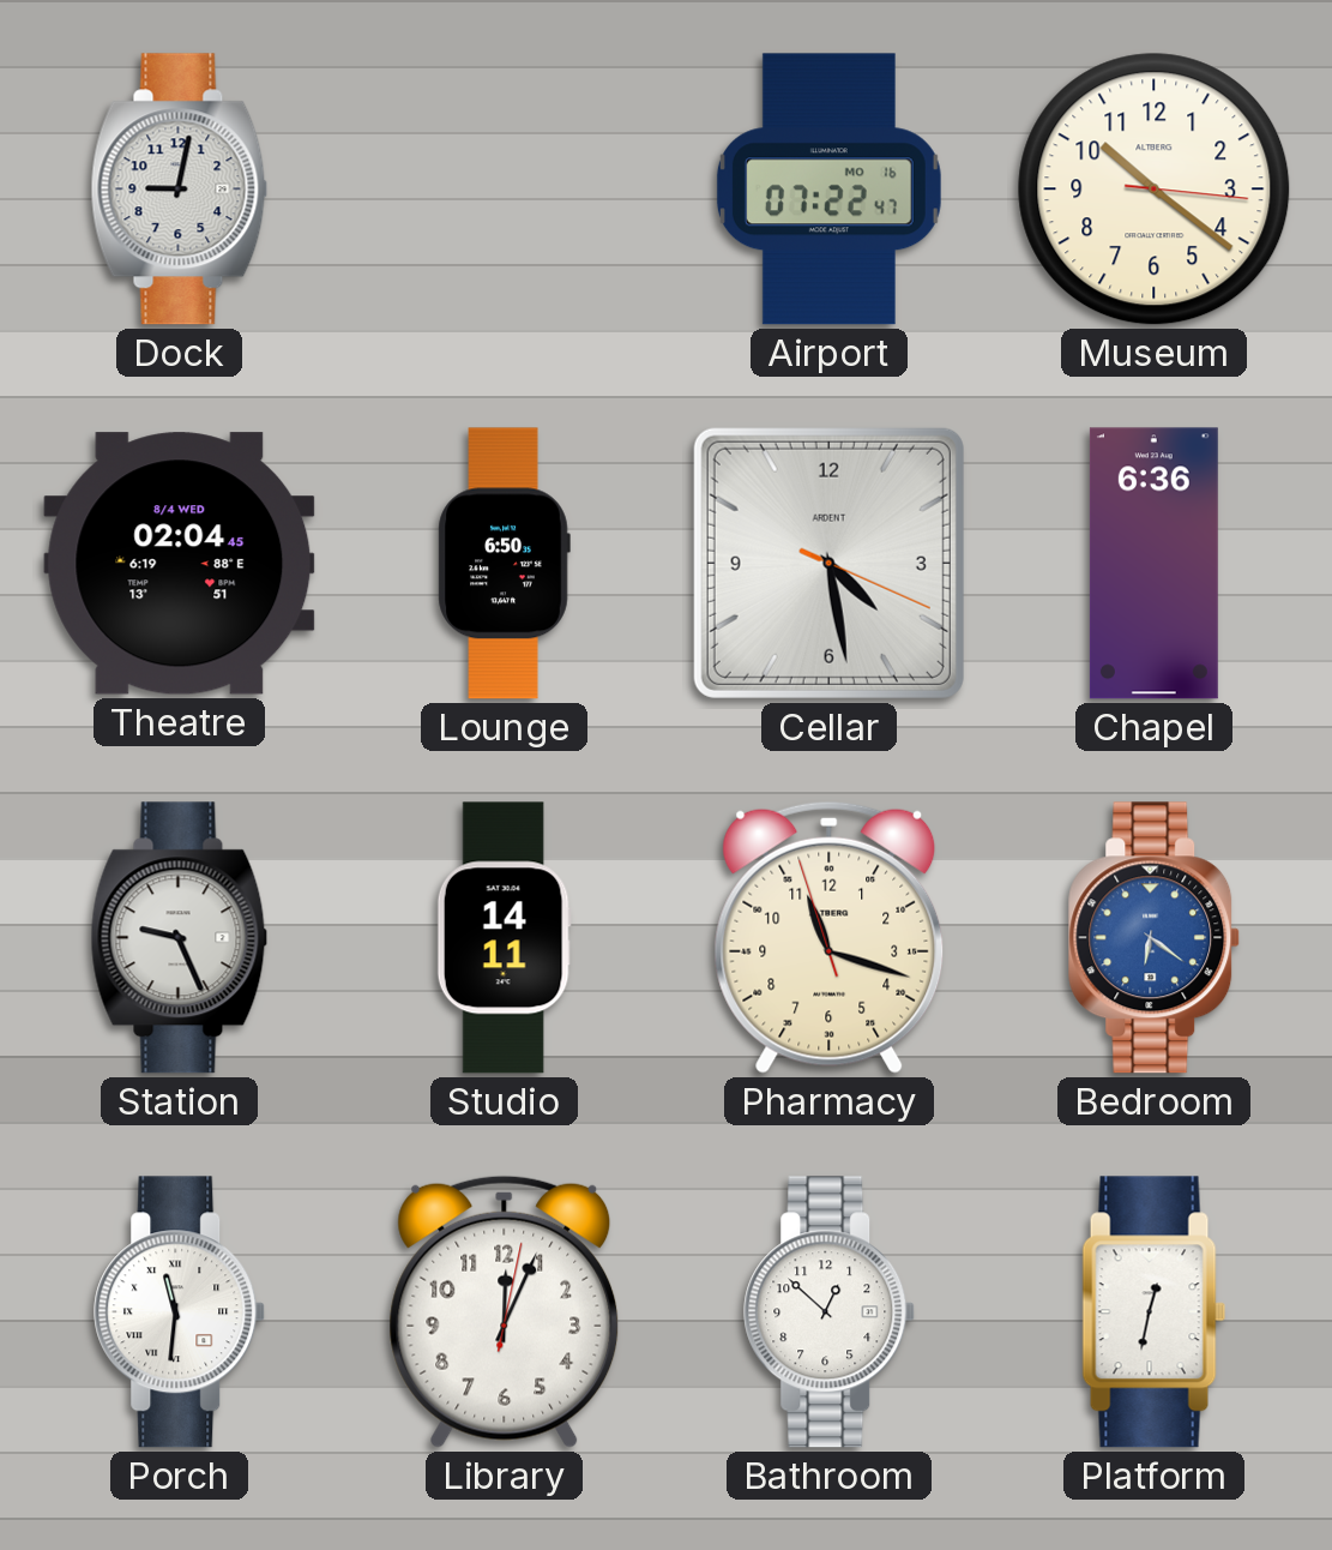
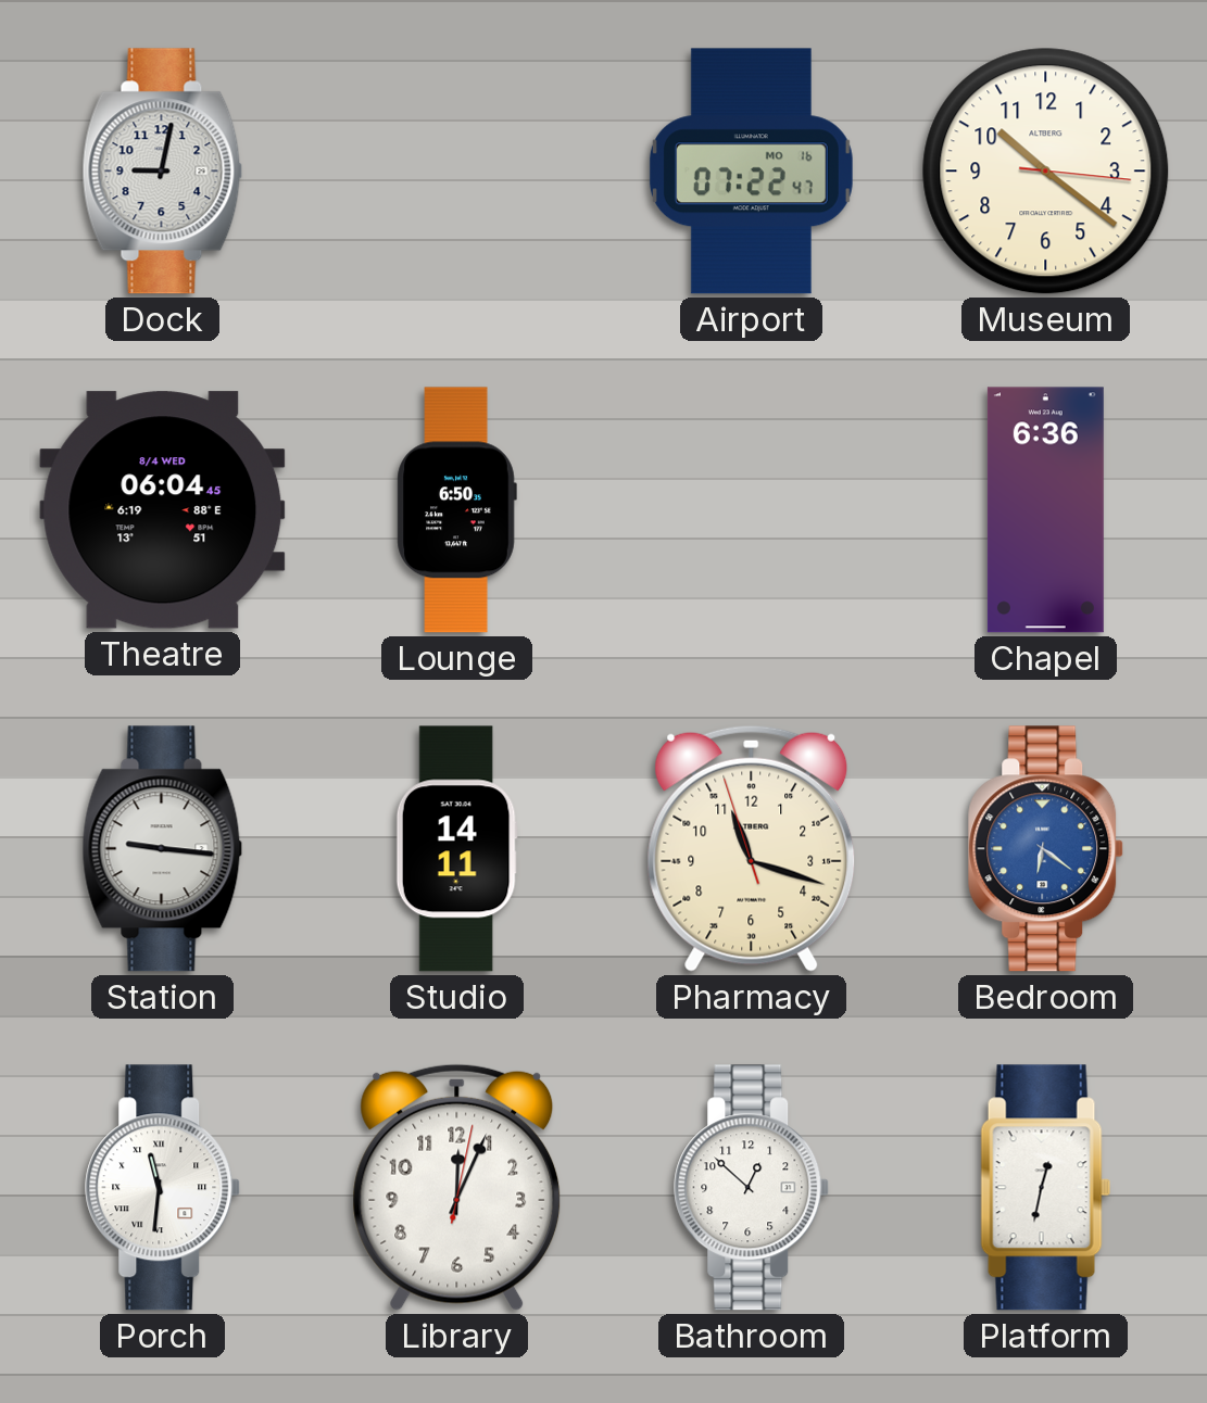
Theatre: 02:04 -> 06:04
Cellar: 4:28 -> none
Station: 9:26 -> 9:16
